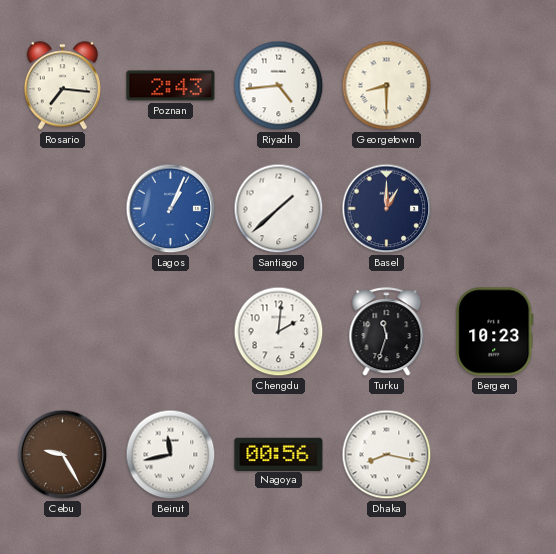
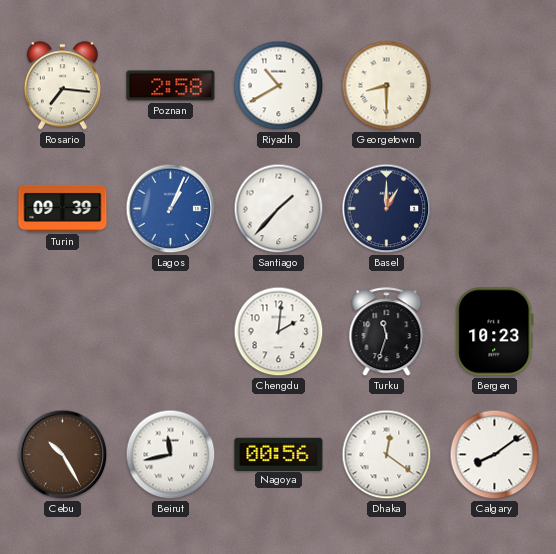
Poznan: 2:43 -> 2:58
Riyadh: 4:44 -> 10:40
Turin: none -> 09:39
Santiago: 1:38 -> 1:37
Cebu: 9:25 -> 10:25
Dhaka: 8:17 -> 12:21
Calgary: none -> 8:09
